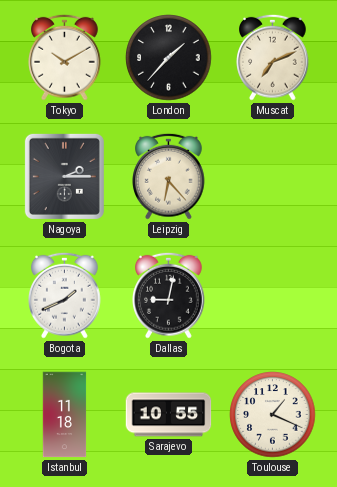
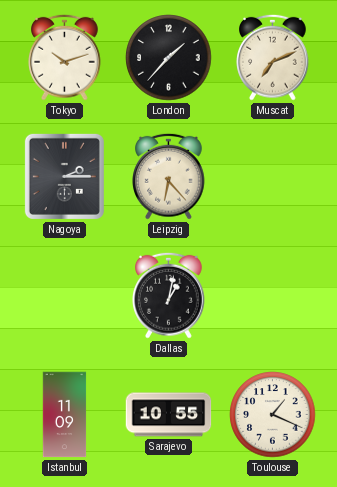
Tokyo: 10:10 -> 10:12
Bogota: 1:41 -> none
Dallas: 9:02 -> 1:02
Istanbul: 11:18 -> 11:09
